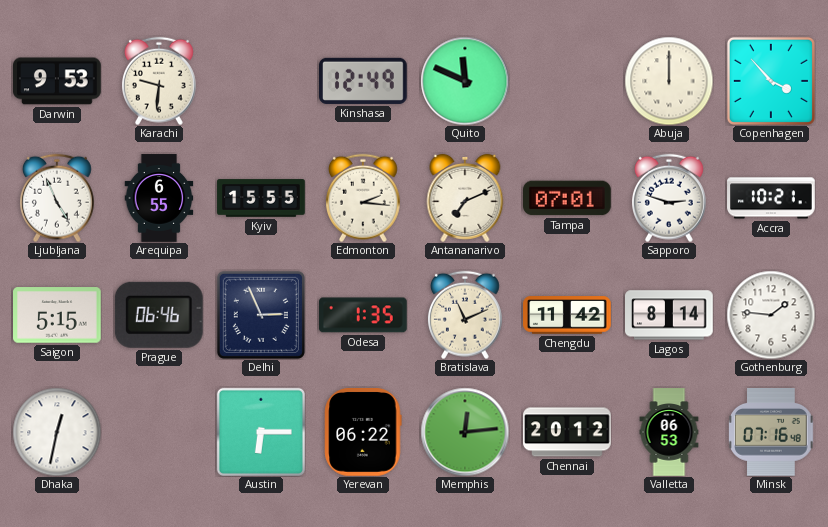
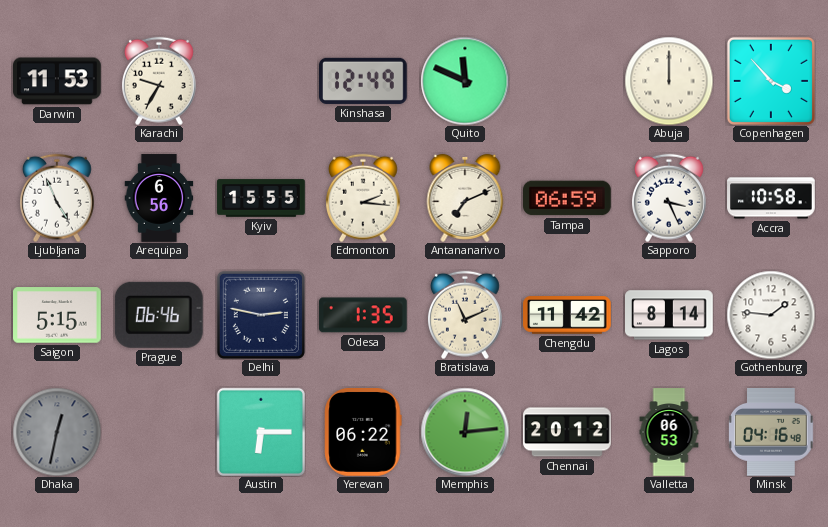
Darwin: 9:53 -> 11:53
Karachi: 9:31 -> 9:35
Arequipa: 6:55 -> 6:56
Tampa: 07:01 -> 06:59
Sapporo: 2:48 -> 3:26
Accra: 10:21 -> 10:58
Delhi: 2:56 -> 2:47
Dhaka dial: white -> grey
Minsk: 07:16 -> 04:16
